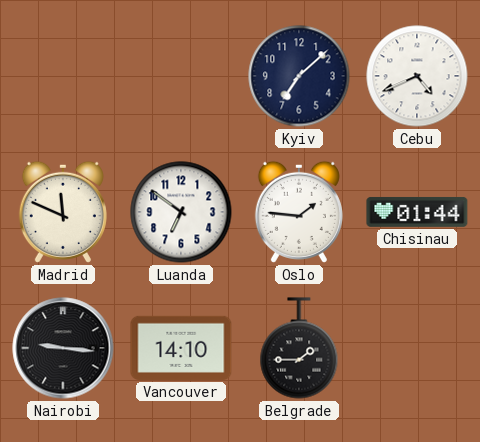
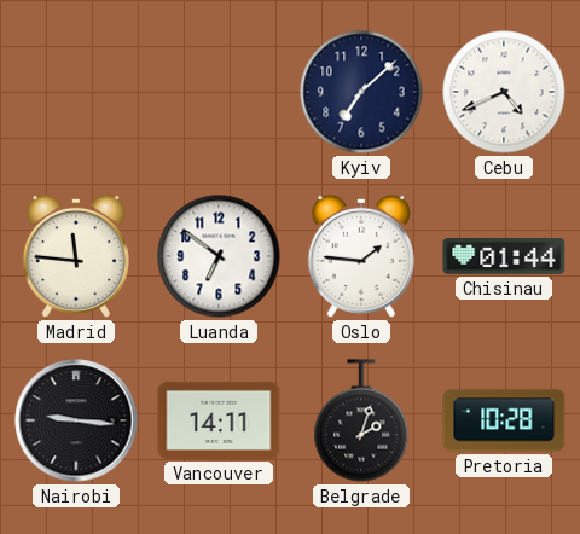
Madrid: 11:49 -> 11:46
Vancouver: 14:10 -> 14:11
Belgrade: 1:45 -> 2:03
Pretoria: none -> 10:28
